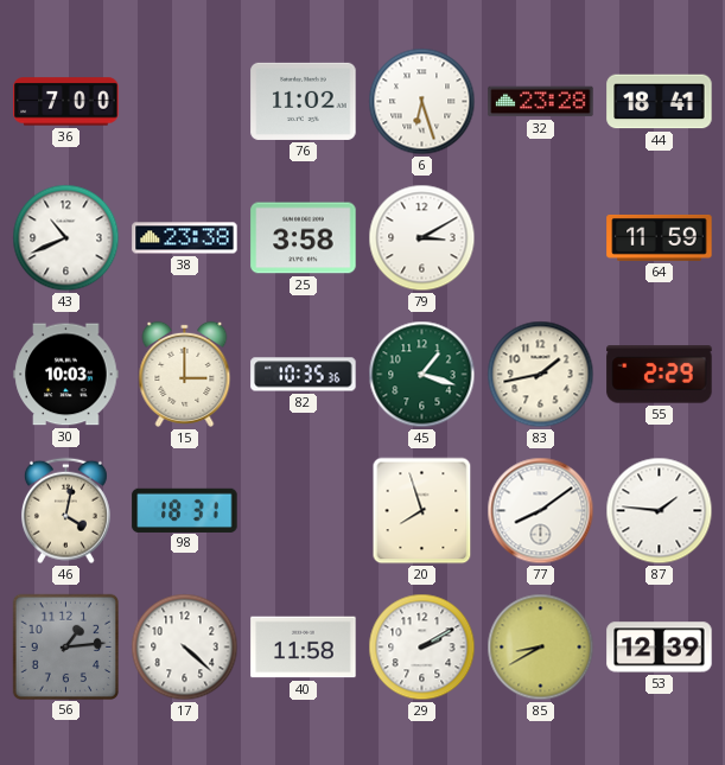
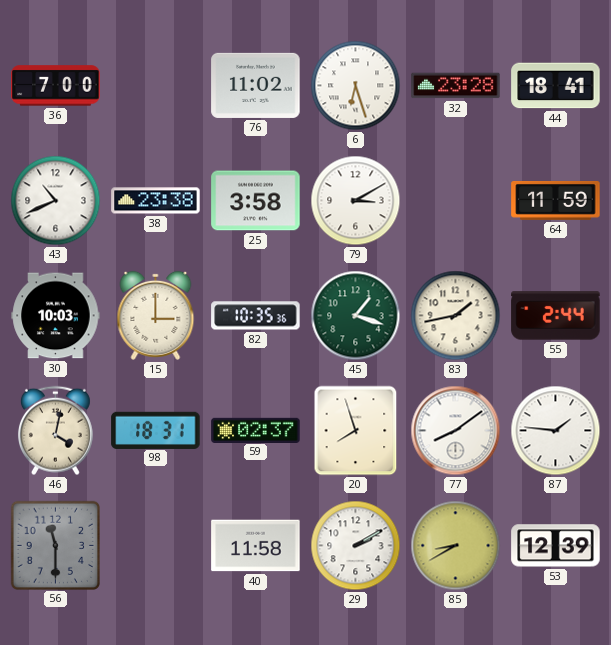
55: 2:29 -> 2:44
59: none -> 02:37
56: 1:14 -> 11:30
17: 4:22 -> none
